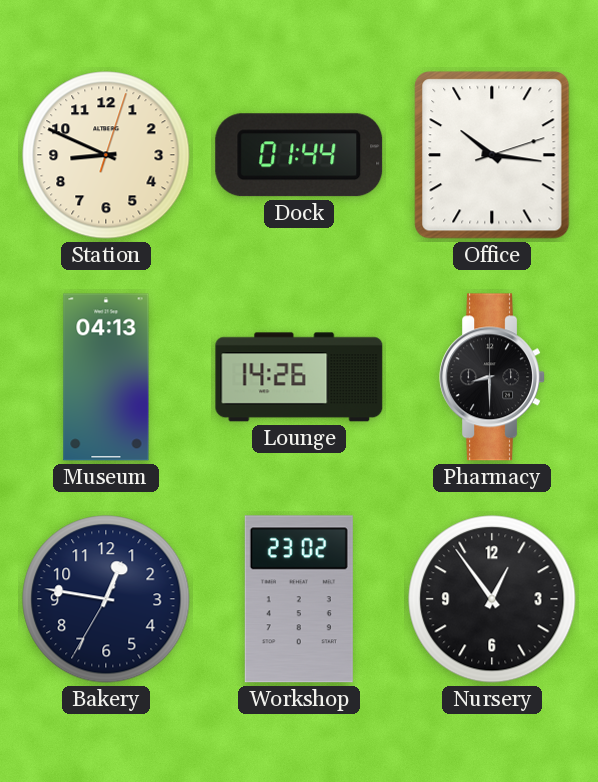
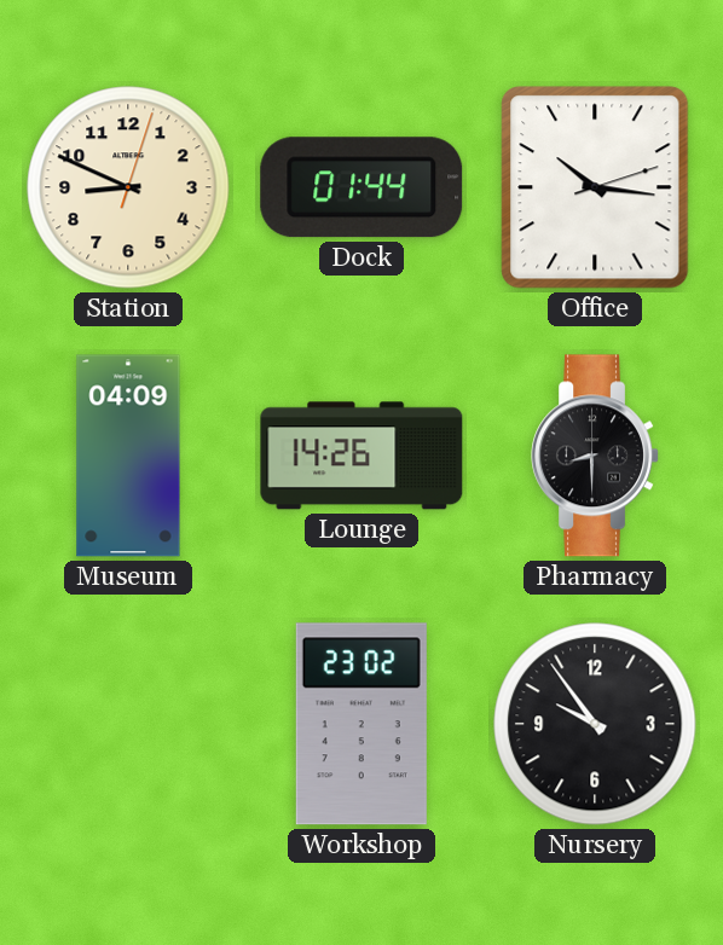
Museum: 04:13 -> 04:09
Bakery: 12:46 -> none
Nursery: 12:54 -> 9:54
